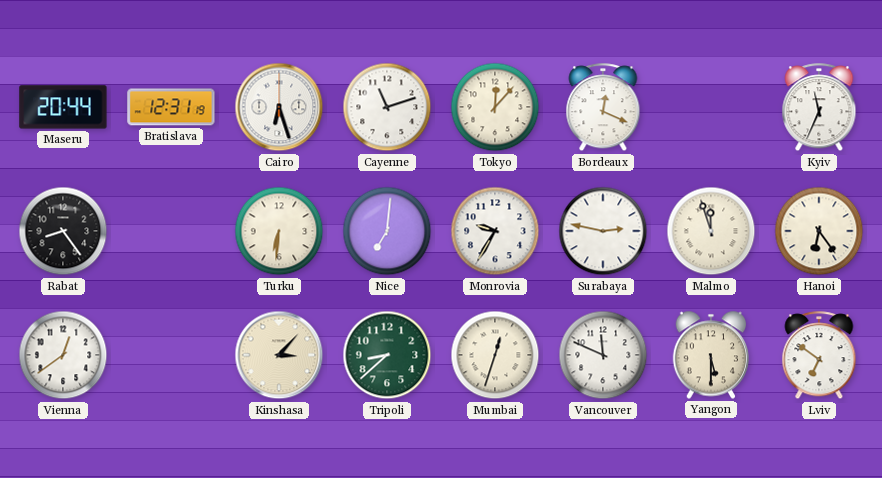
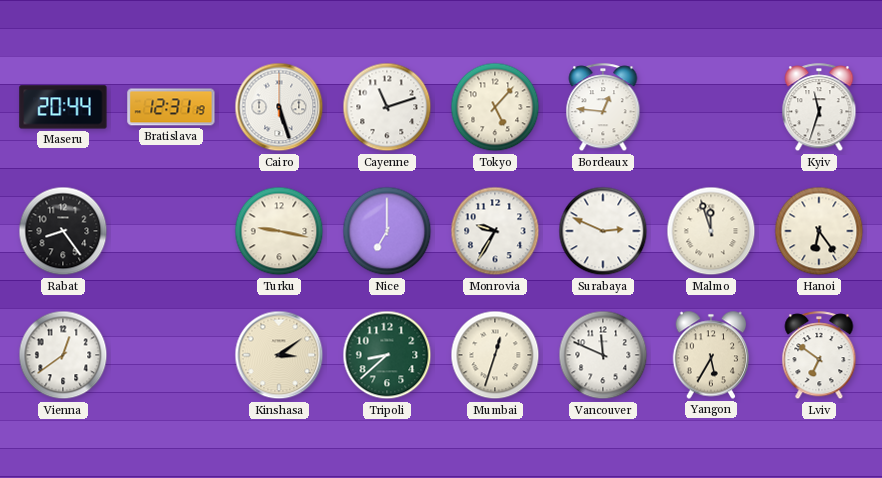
Cairo: 6:27 -> 5:27
Tokyo: 12:07 -> 5:07
Bordeaux: 12:19 -> 12:46
Kyiv: 11:34 -> 11:33
Turku: 6:31 -> 9:17
Nice: 7:01 -> 7:00
Surabaya: 2:47 -> 2:49
Kinshasa: 3:07 -> 3:09
Yangon: 5:30 -> 5:35
